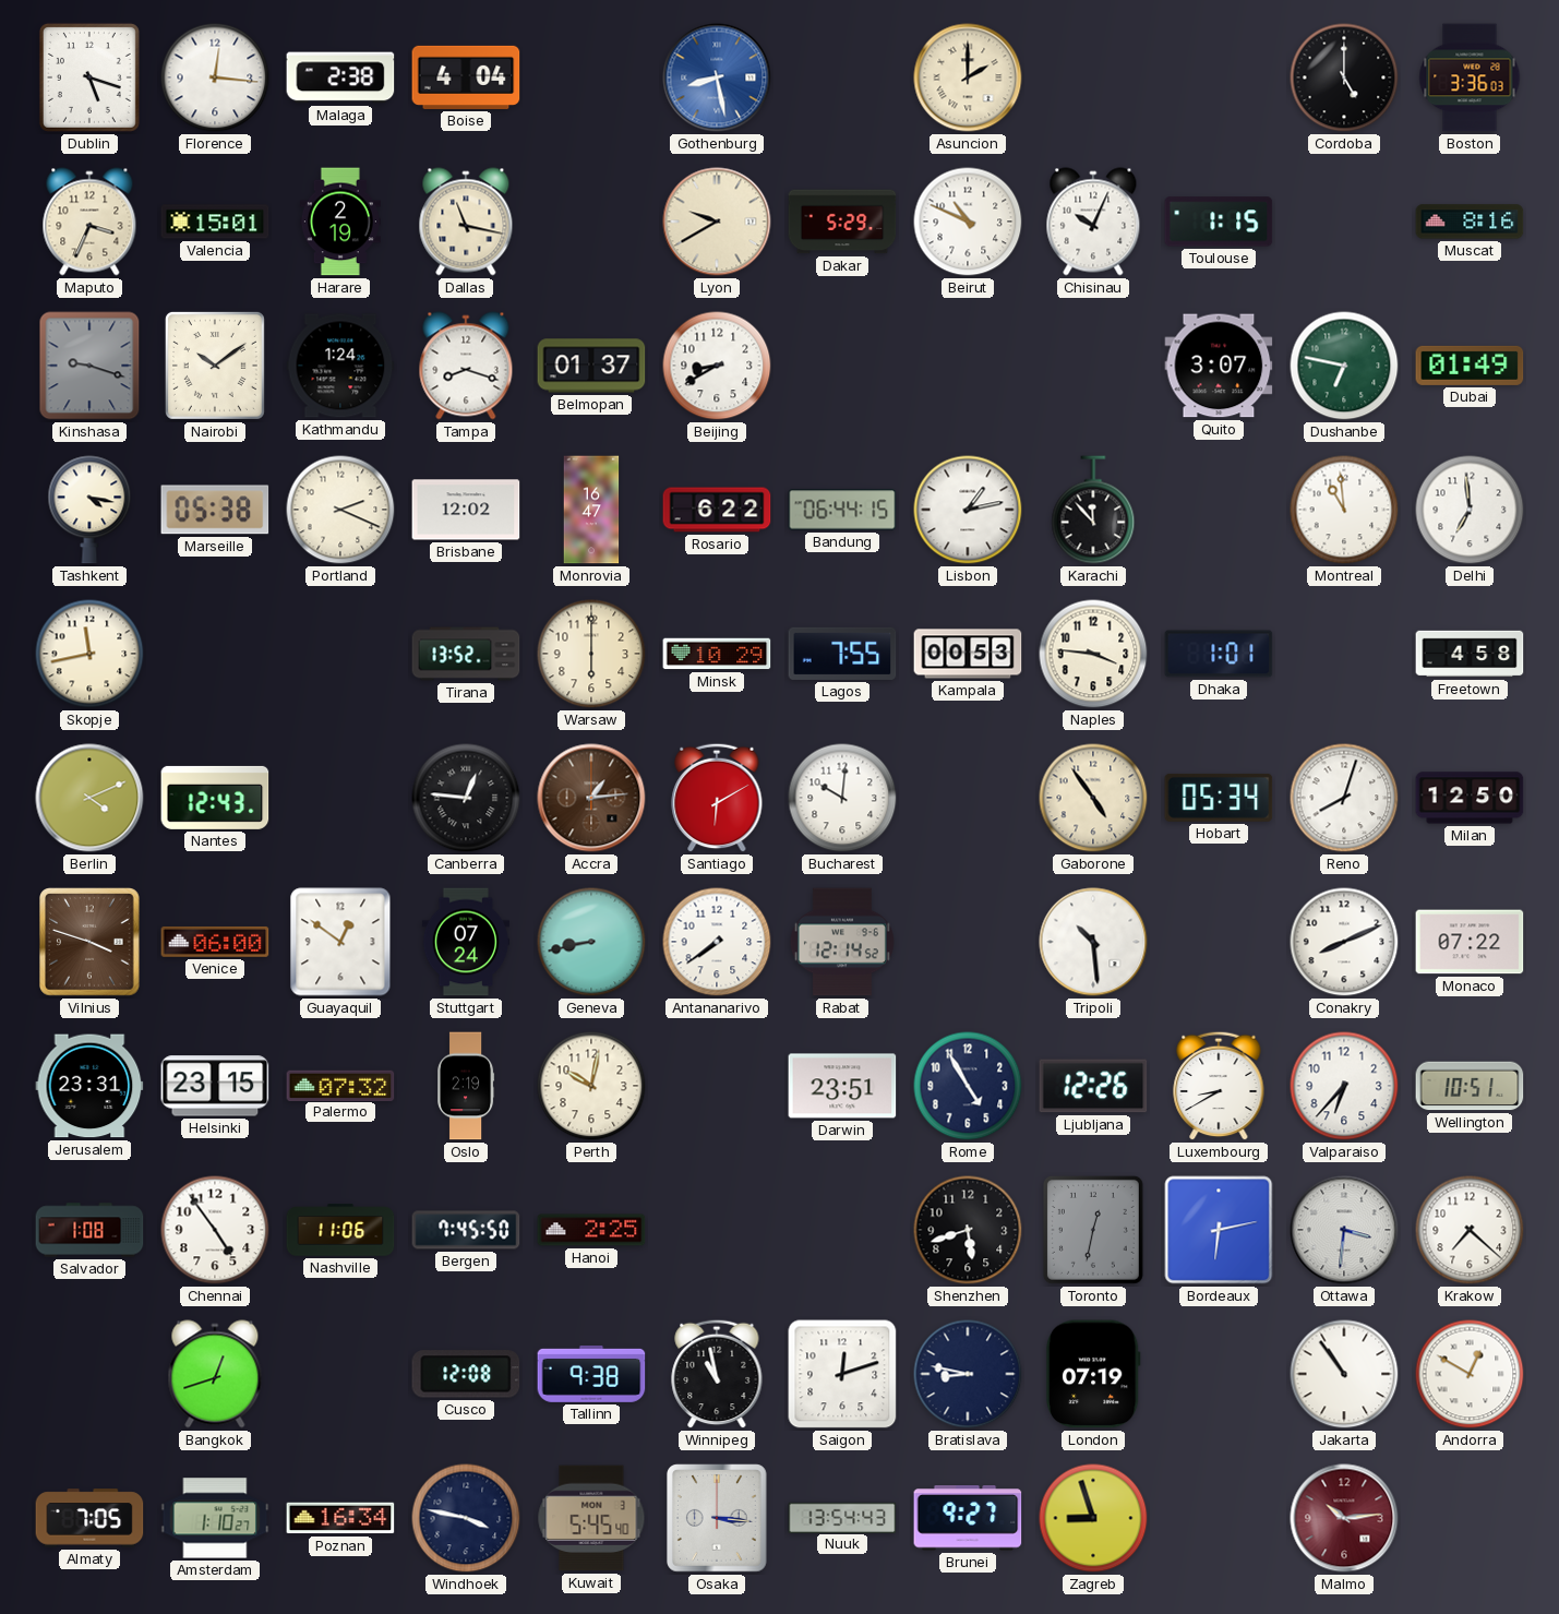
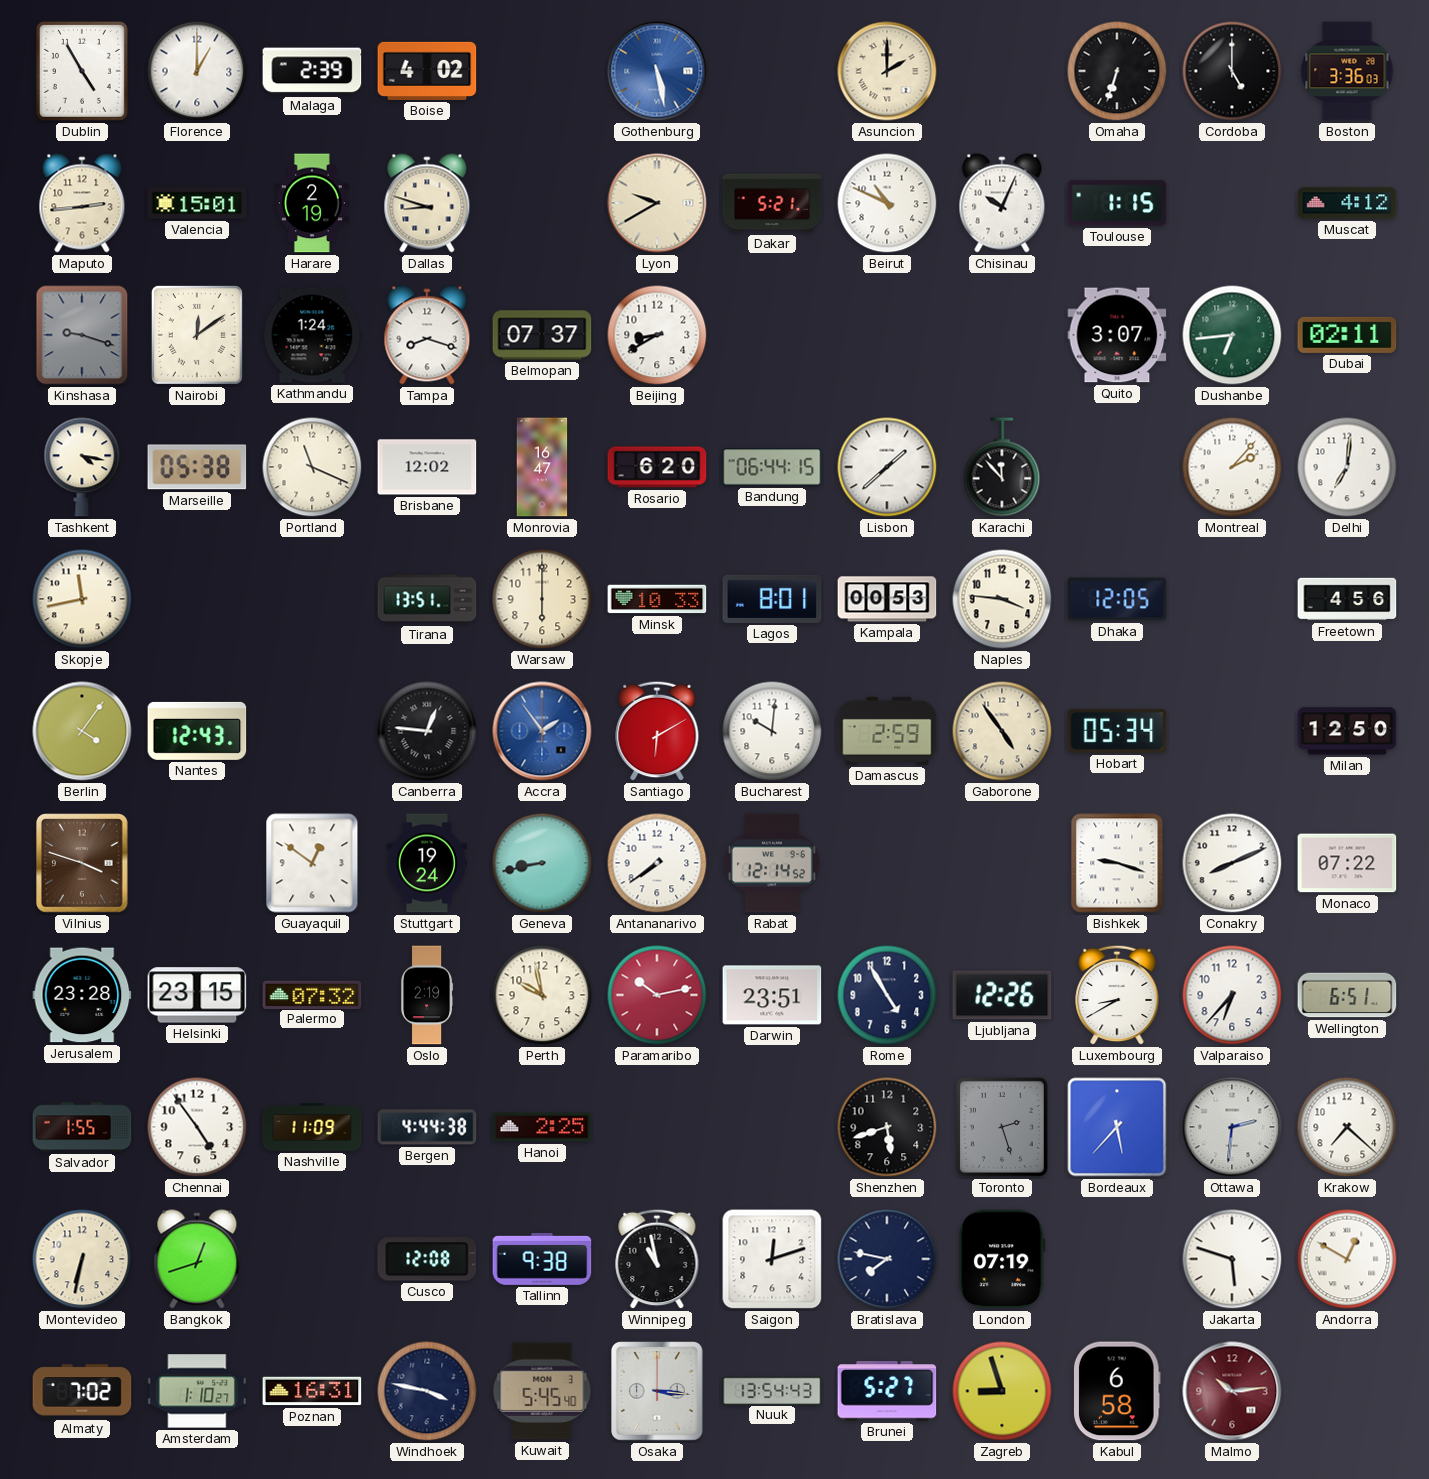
Dublin: 5:18 -> 4:55
Florence: 12:16 -> 1:00
Malaga: 2:38 -> 2:39
Boise: 4:04 -> 4:02
Gothenburg: 8:28 -> 5:28
Omaha: none -> 6:33
Maputo: 3:34 -> 2:44
Dallas: 11:17 -> 8:48
Dakar: 5:29 -> 5:21
Muscat: 8:16 -> 4:12
Nairobi: 10:09 -> 12:09
Belmopan: 01:37 -> 07:37
Dushanbe: 6:47 -> 6:44
Dubai: 01:49 -> 02:11
Portland: 2:19 -> 11:19
Rosario: 6:22 -> 6:20
Lisbon: 1:13 -> 1:38
Montreal: 10:59 -> 2:07
Delhi: 6:59 -> 7:01
Tirana: 13:52 -> 13:51
Minsk: 10:29 -> 10:33
Lagos: 7:55 -> 8:01
Dhaka: 1:01 -> 12:05
Freetown: 4:58 -> 4:56
Berlin: 4:11 -> 4:06
Accra: 1:14 -> 1:54
Accra dial: brown -> blue
Damascus: none -> 2:59
Reno: 8:03 -> none
Venice: 06:00 -> none
Stuttgart: 07:24 -> 19:24
Tripoli: 10:29 -> none
Bishkek: none -> 9:18
Jerusalem: 23:31 -> 23:28
Perth: 10:02 -> 9:58
Paramaribo: none -> 10:13
Wellington: 10:51 -> 6:51
Salvador: 1:08 -> 1:55
Nashville: 11:06 -> 11:09
Bergen: 7:45 -> 4:44
Toronto: 12:32 -> 2:27
Bordeaux: 6:13 -> 5:37
Ottawa: 3:31 -> 2:31
Montevideo: none -> 6:32
Bratislava: 8:47 -> 7:47
Jakarta: 10:54 -> 5:48
Almaty: 7:05 -> 7:02
Poznan: 16:34 -> 16:31
Brunei: 9:27 -> 5:27
Kabul: none -> 6:58
